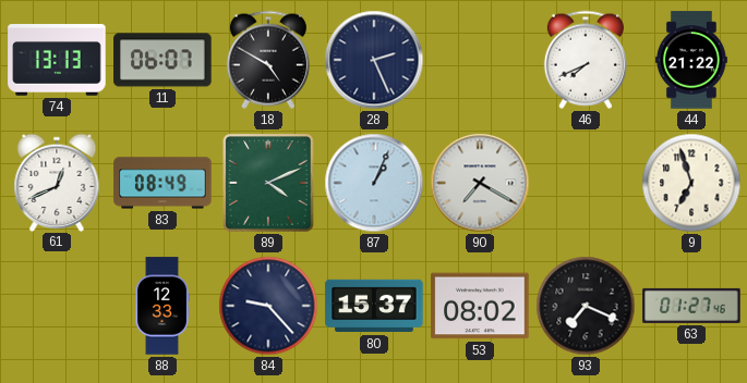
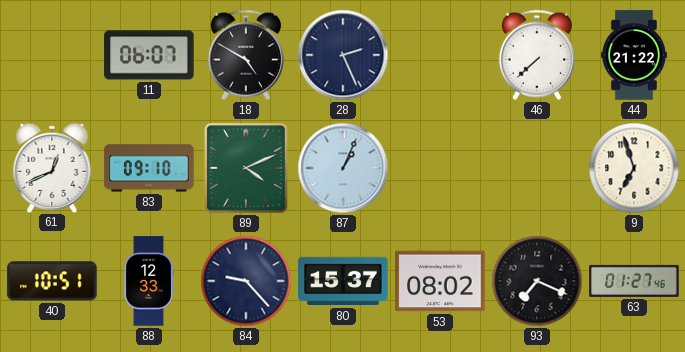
74: 13:13 -> none
46: 7:41 -> 7:38
83: 08:49 -> 09:10
90: 7:20 -> none
40: none -> 10:51
